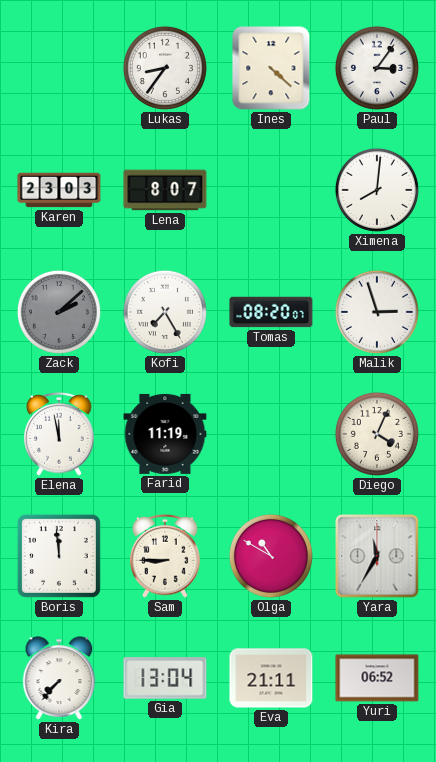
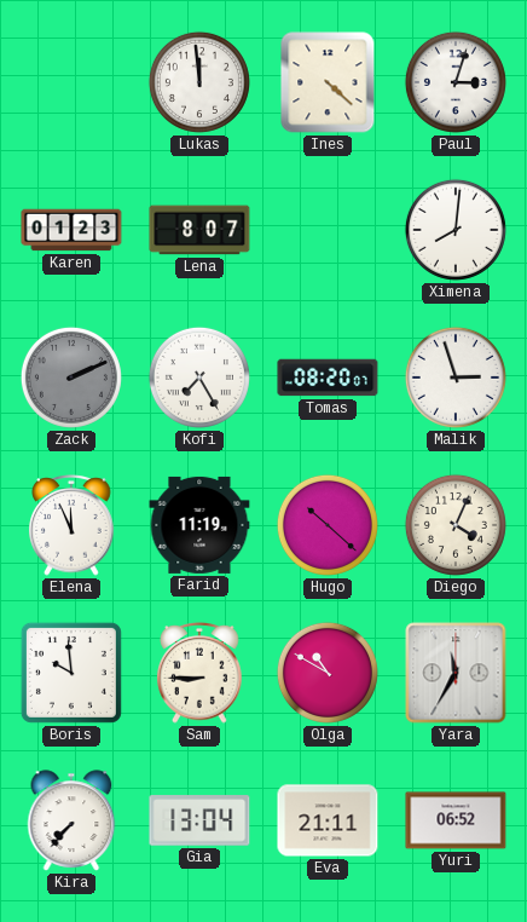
Lukas: 8:36 -> 11:59
Paul: 3:06 -> 3:03
Karen: 23:03 -> 01:23
Zack: 2:08 -> 2:11
Elena: 11:58 -> 11:56
Hugo: none -> 10:22
Boris: 11:59 -> 9:59
